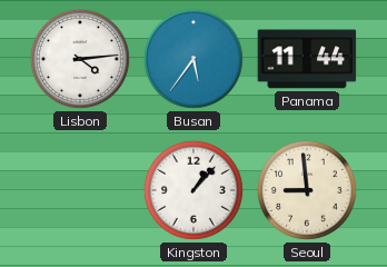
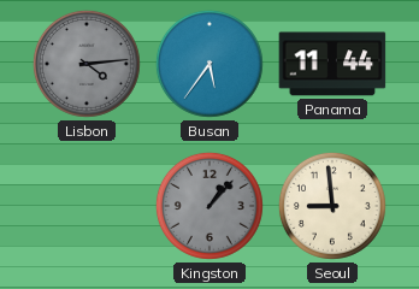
Lisbon dial: white -> grey
Kingston dial: white -> grey
